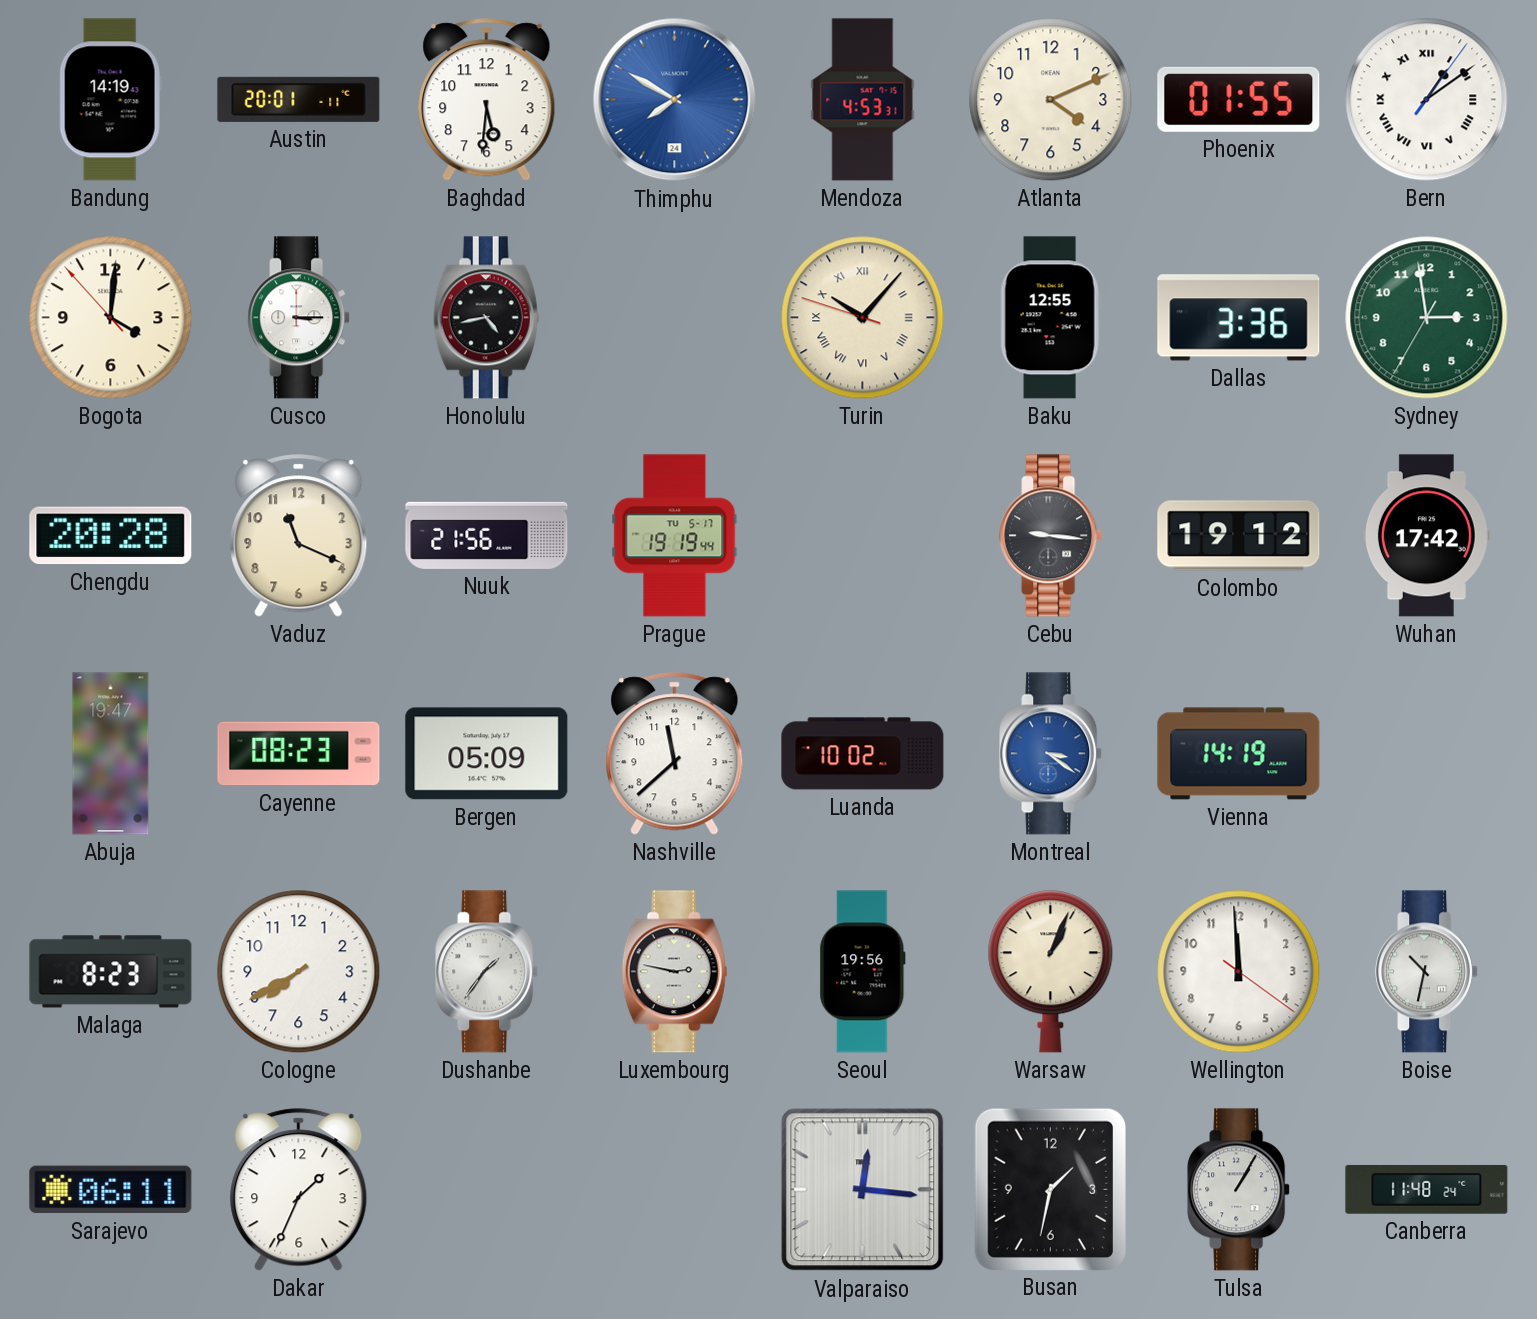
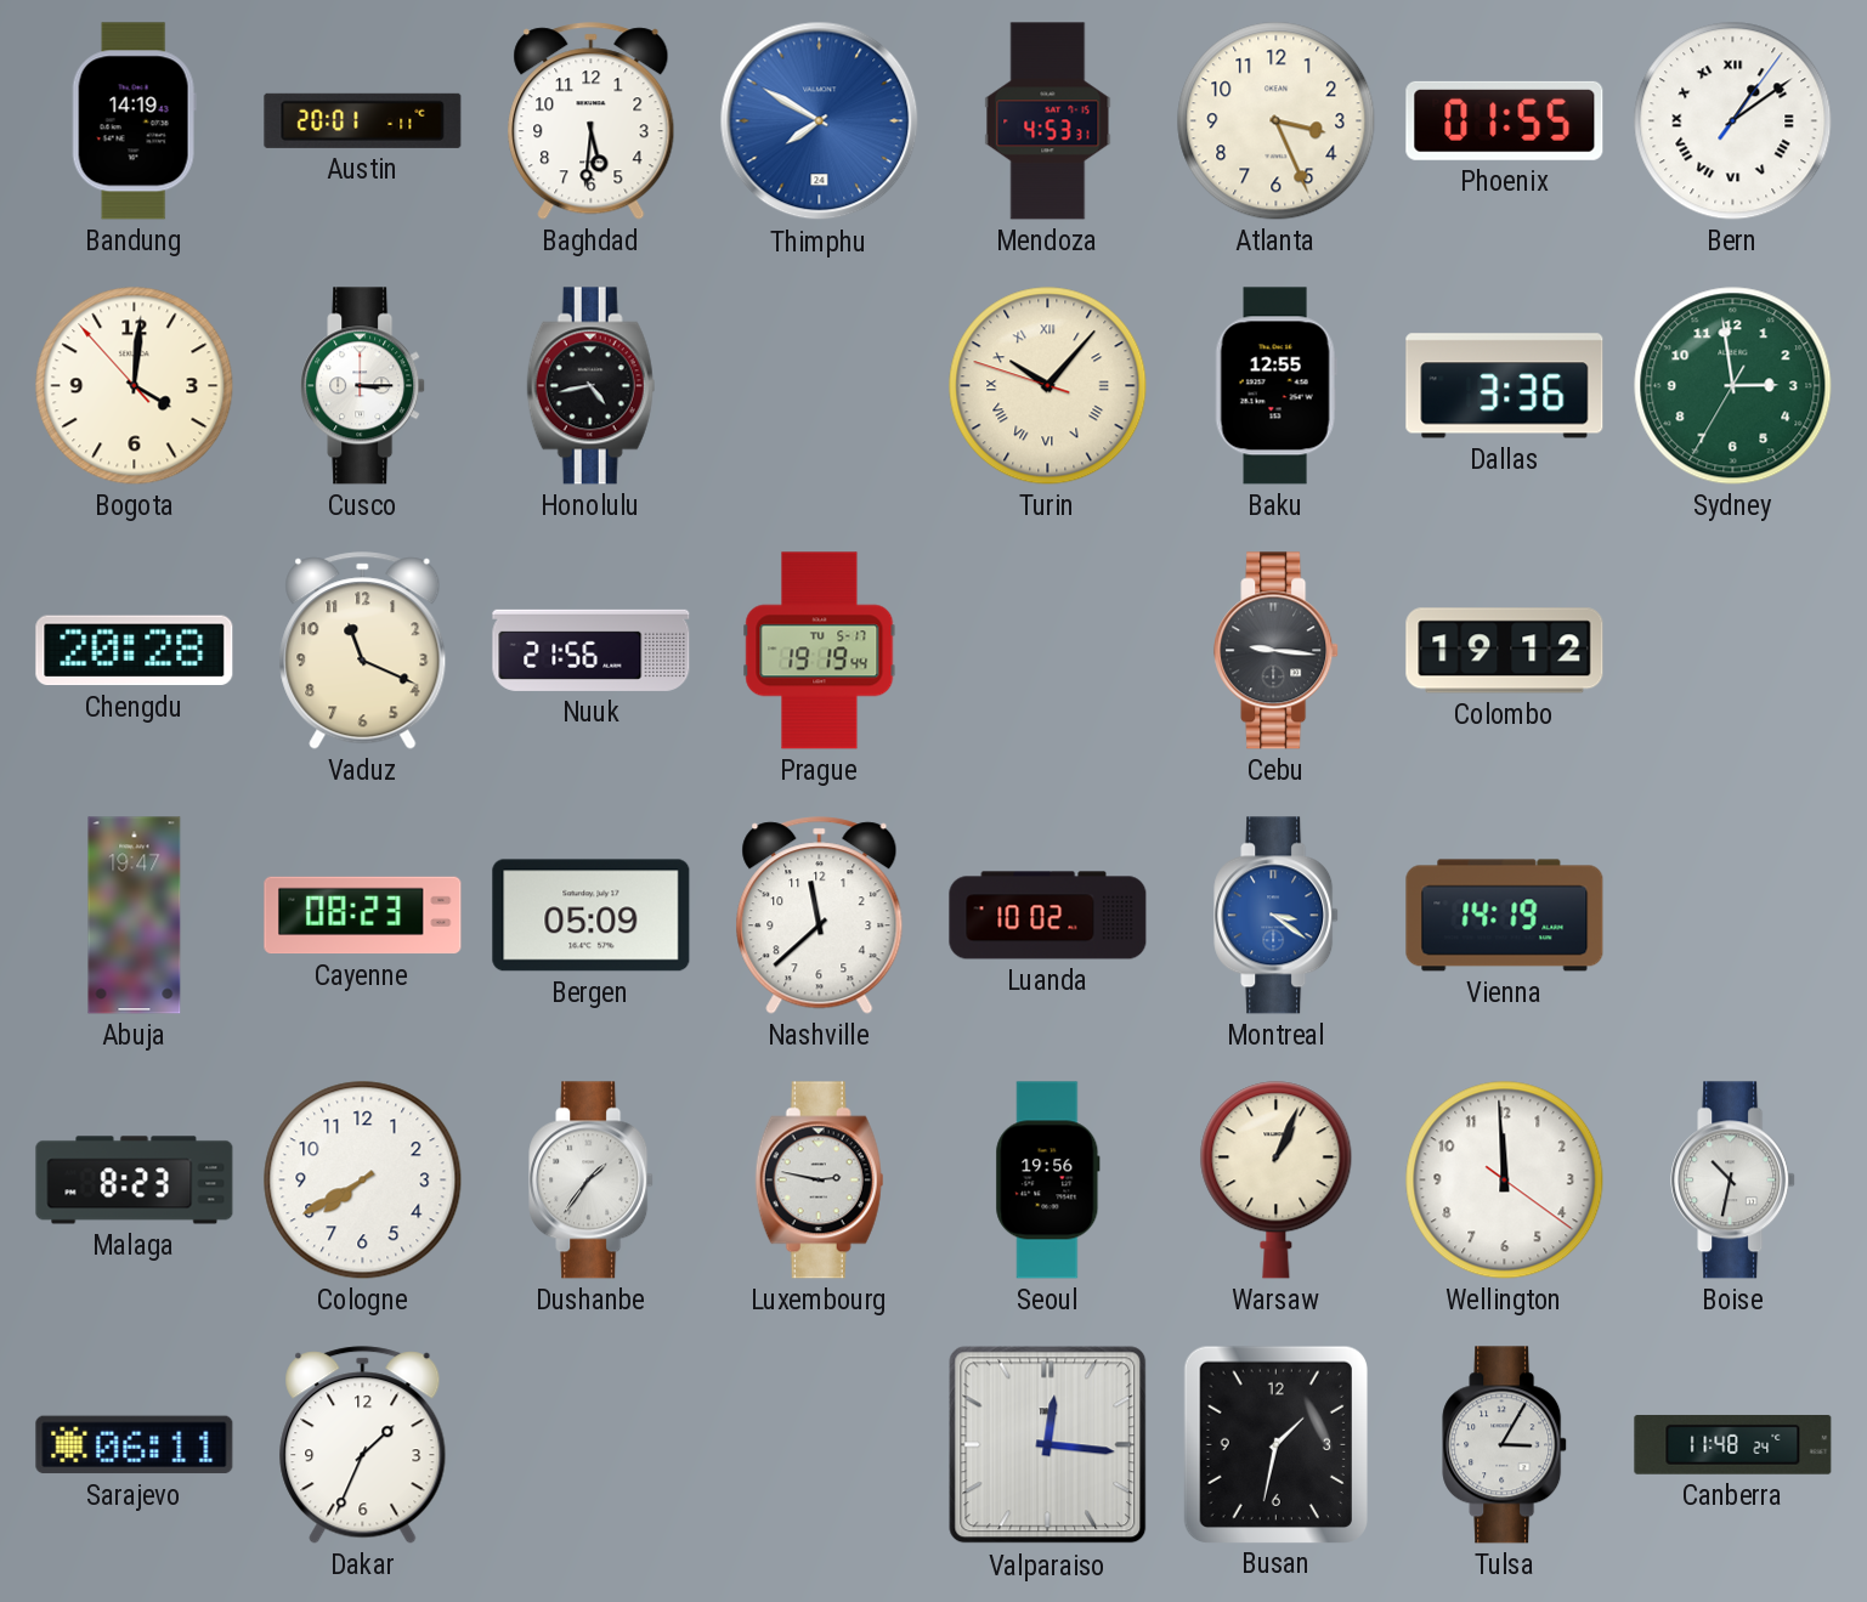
Atlanta: 4:11 -> 3:26
Wuhan: 17:42 -> none
Tulsa: 1:05 -> 3:05
